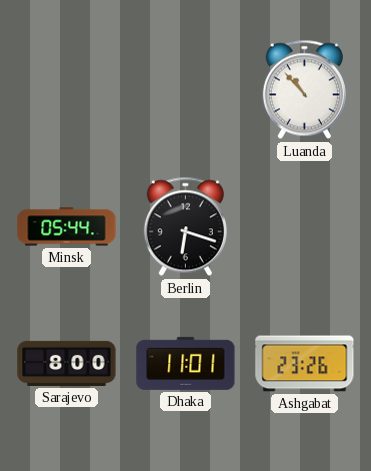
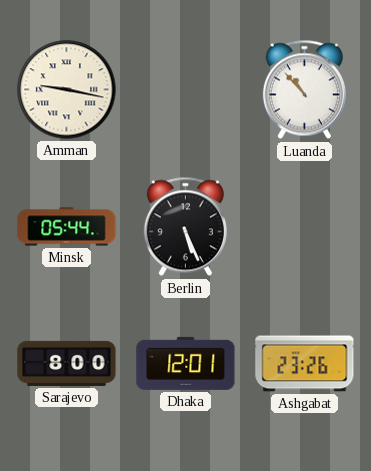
Amman: none -> 9:17
Berlin: 6:18 -> 5:26
Dhaka: 11:01 -> 12:01
